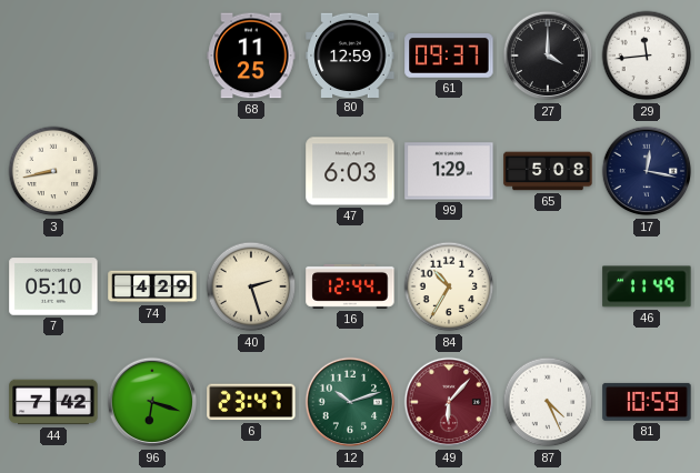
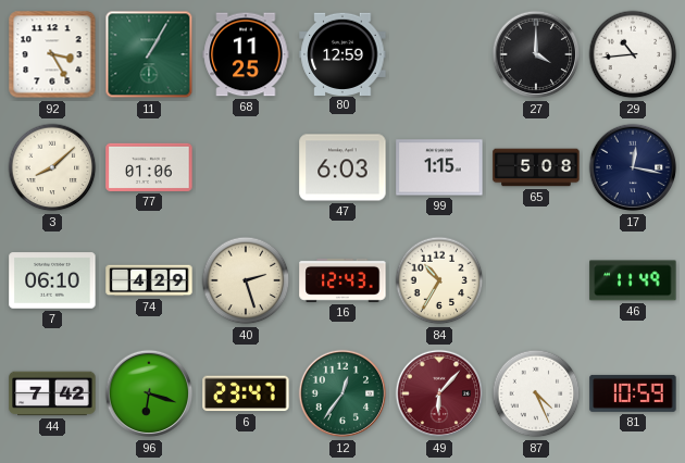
92: none -> 3:25
11: none -> 1:05
61: 09:37 -> none
29: 11:44 -> 10:44
3: 8:43 -> 8:08
77: none -> 01:06
99: 1:29 -> 1:15
7: 05:10 -> 06:10
16: 12:44 -> 12:43
12: 10:12 -> 12:36
